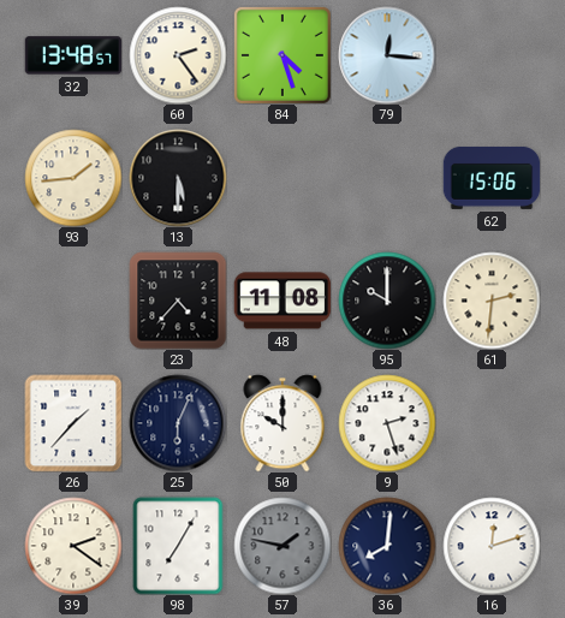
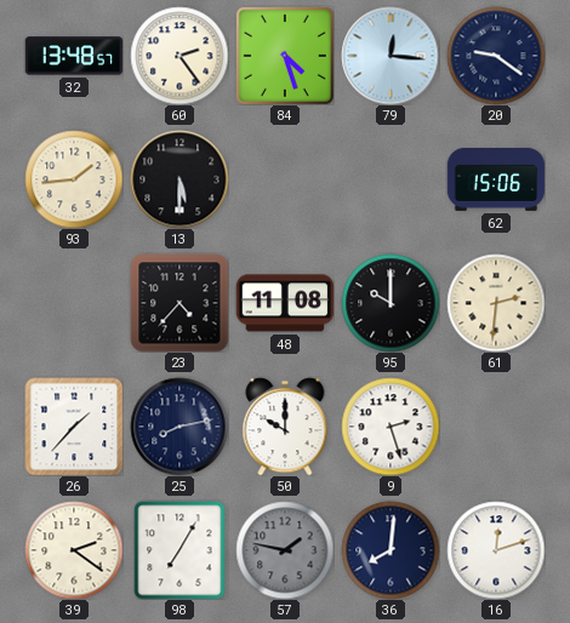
20: none -> 9:21
25: 6:04 -> 8:13
